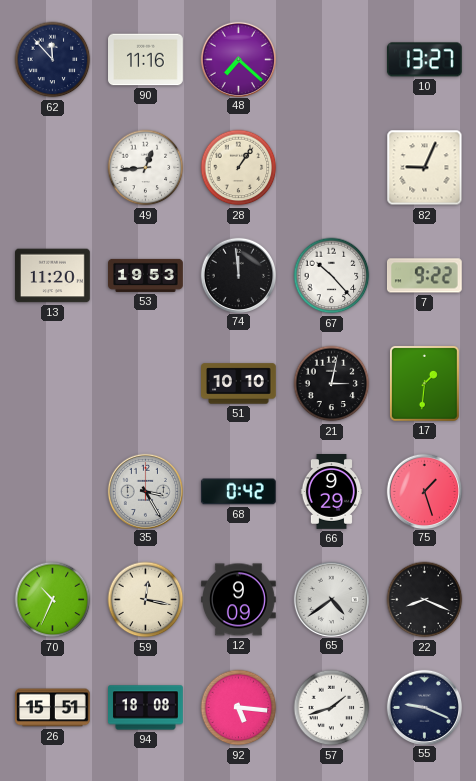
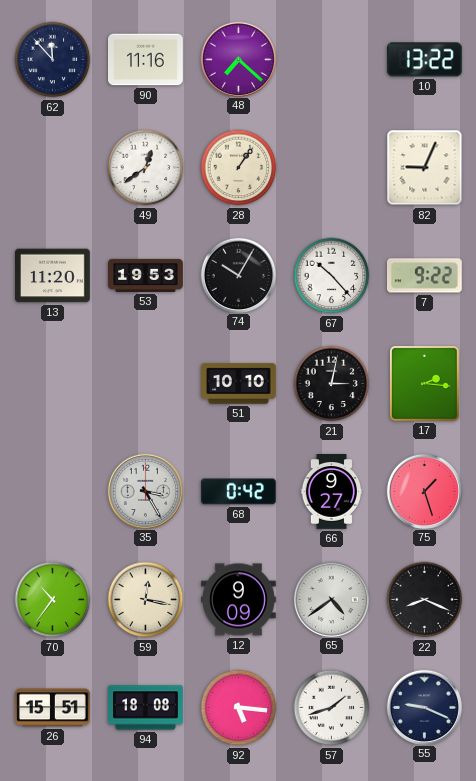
10: 13:27 -> 13:22
49: 12:44 -> 12:39
74: 11:59 -> 10:05
17: 1:31 -> 2:16
66: 9:29 -> 9:27
70: 10:34 -> 10:36
